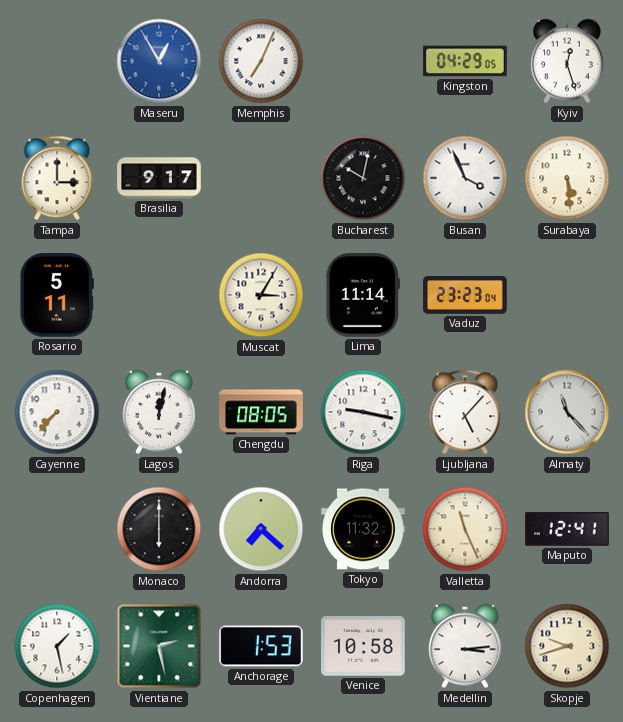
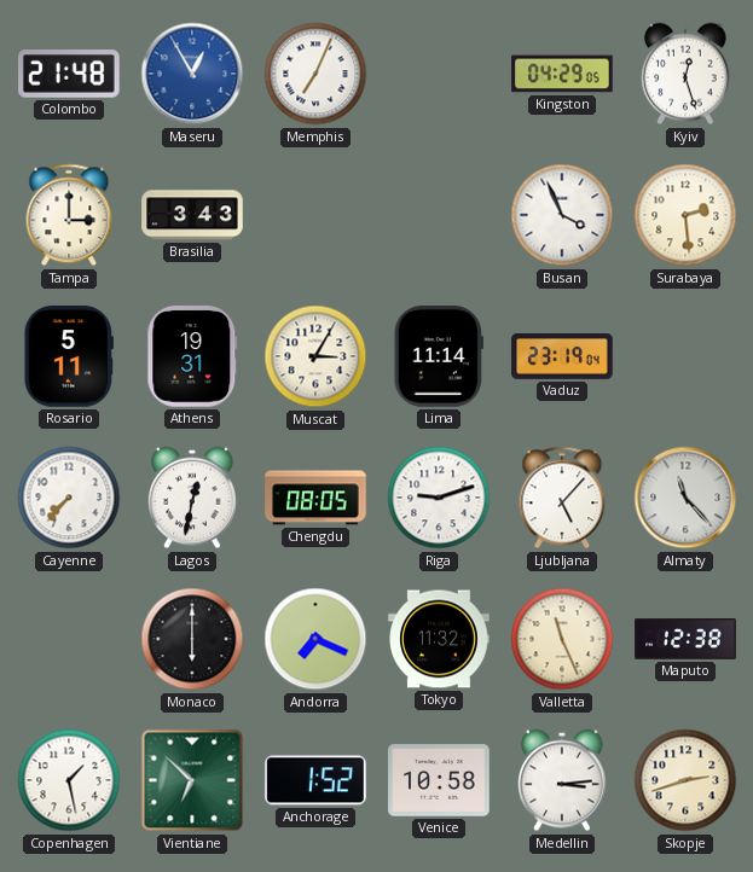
Colombo: none -> 21:48
Brasilia: 9:17 -> 3:43
Bucharest: 10:02 -> none
Surabaya: 5:29 -> 2:29
Athens: none -> 19:31
Vaduz: 23:23 -> 23:19
Lagos: 12:02 -> 12:32
Riga: 9:17 -> 9:12
Andorra: 7:22 -> 7:19
Maputo: 12:41 -> 12:38
Vientiane: 2:28 -> 6:52
Anchorage: 1:53 -> 1:52
Skopje: 9:42 -> 2:42
